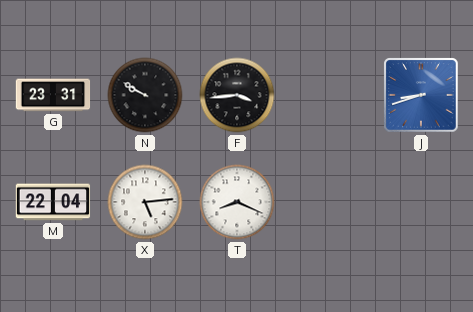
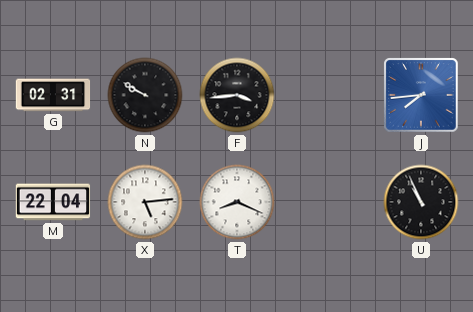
G: 23:31 -> 02:31
J: 8:42 -> 7:44
U: none -> 10:56
